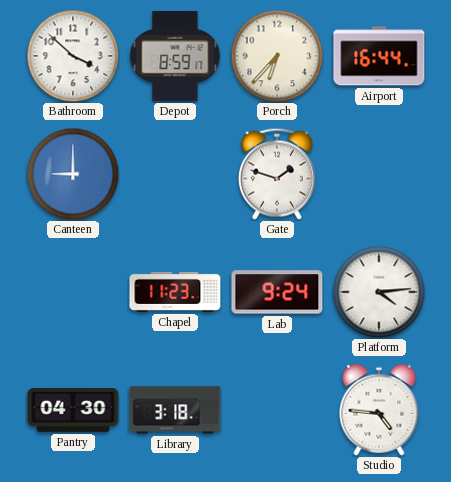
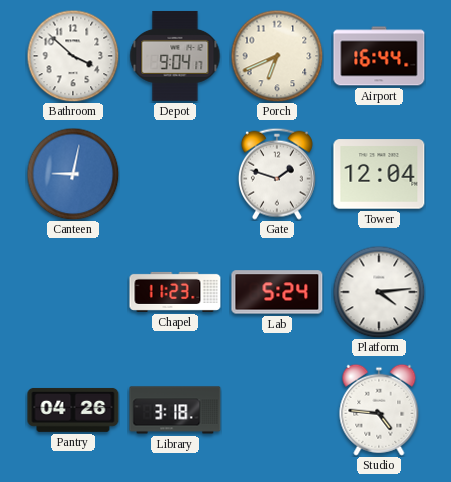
Depot: 8:59 -> 9:04
Porch: 6:37 -> 6:41
Canteen: 9:00 -> 9:02
Tower: none -> 12:04
Lab: 9:24 -> 5:24
Pantry: 04:30 -> 04:26
